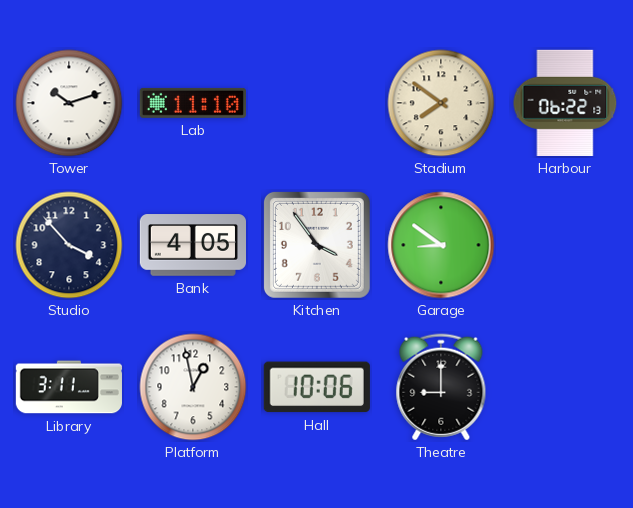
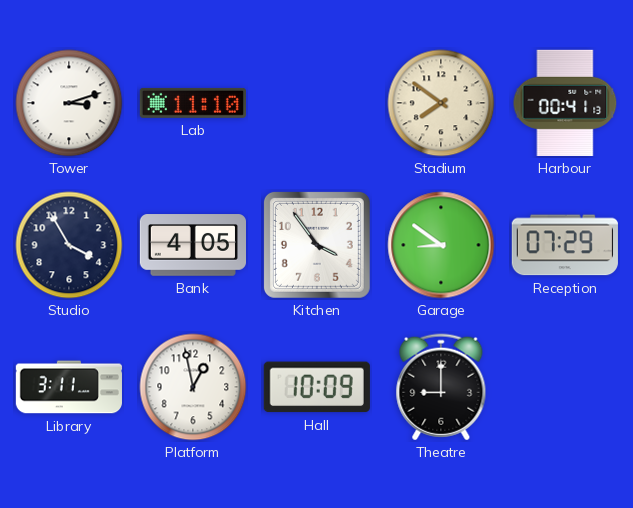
Tower: 10:12 -> 3:12
Harbour: 06:22 -> 00:41
Studio: 3:53 -> 3:55
Reception: none -> 07:29
Hall: 10:06 -> 10:09
